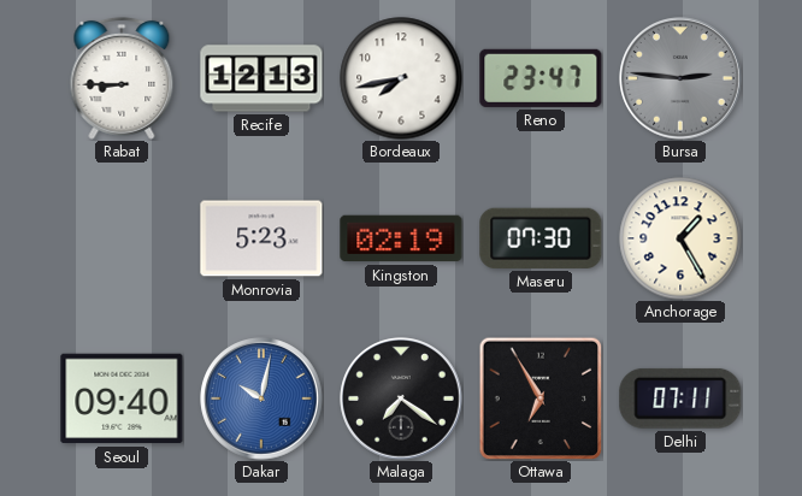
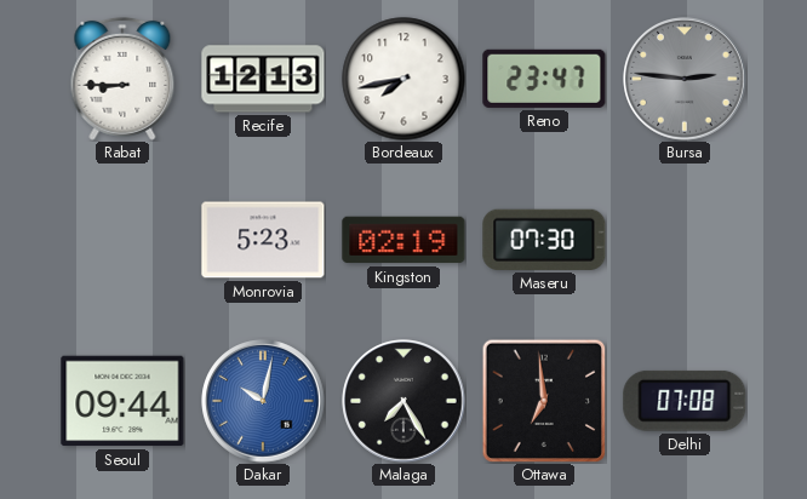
Anchorage: 1:25 -> none
Seoul: 09:40 -> 09:44
Malaga: 7:21 -> 7:25
Ottawa: 6:55 -> 6:59
Delhi: 07:11 -> 07:08
